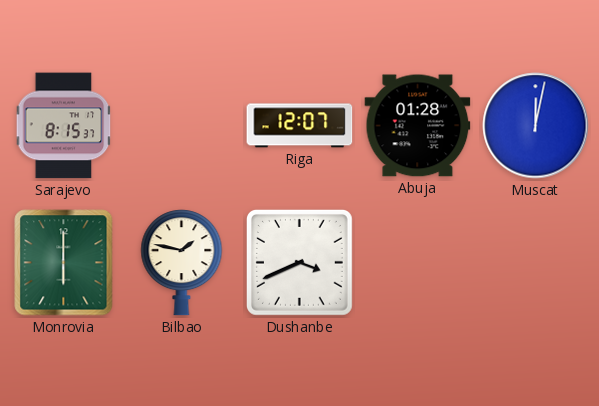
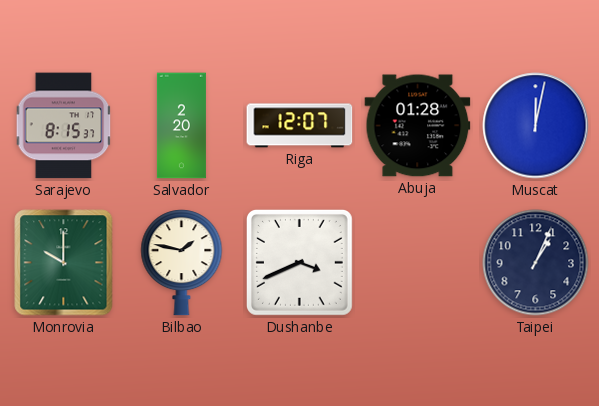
Salvador: none -> 2:20
Monrovia: 6:00 -> 10:00
Taipei: none -> 1:04
